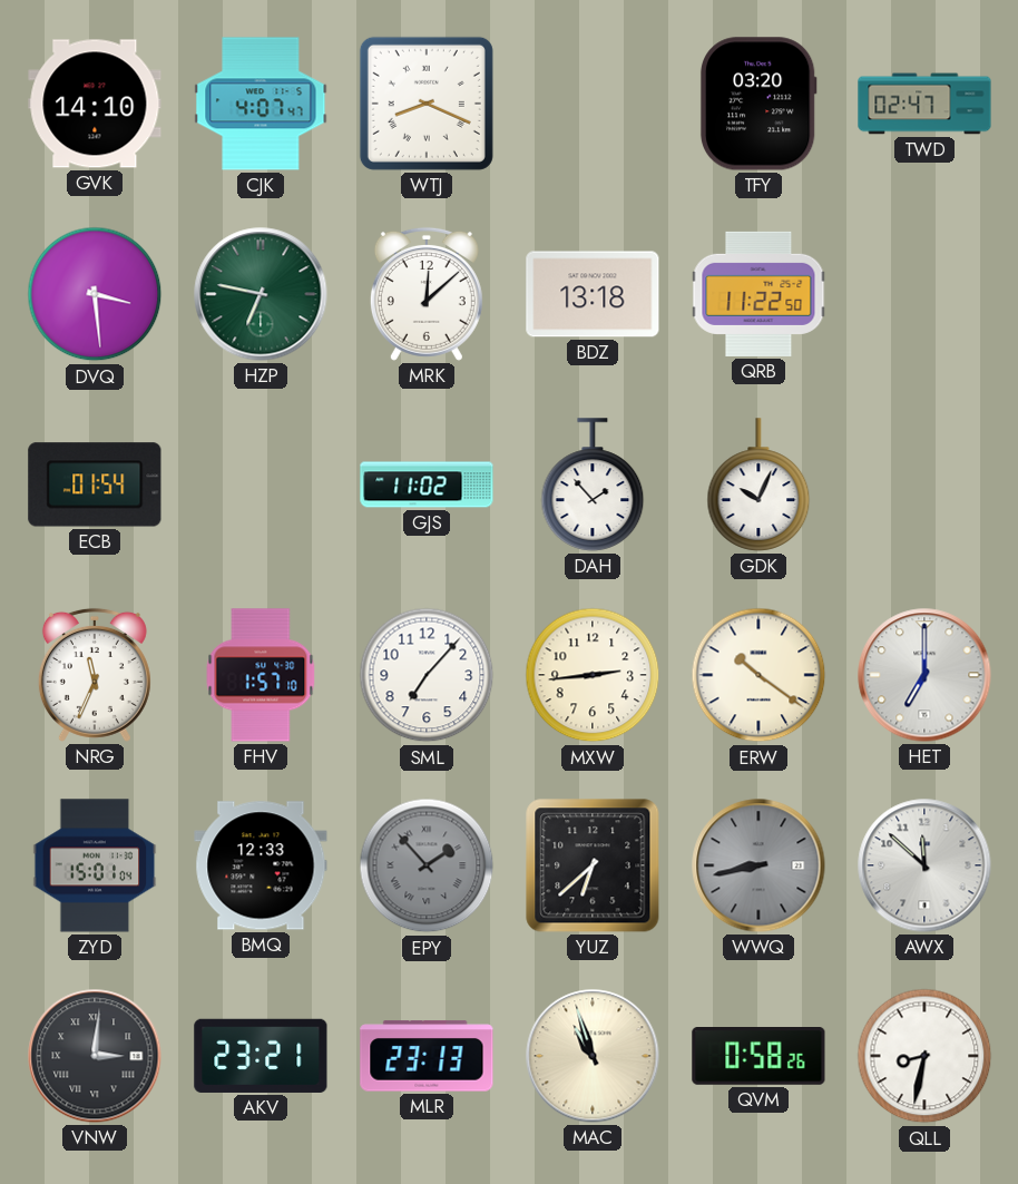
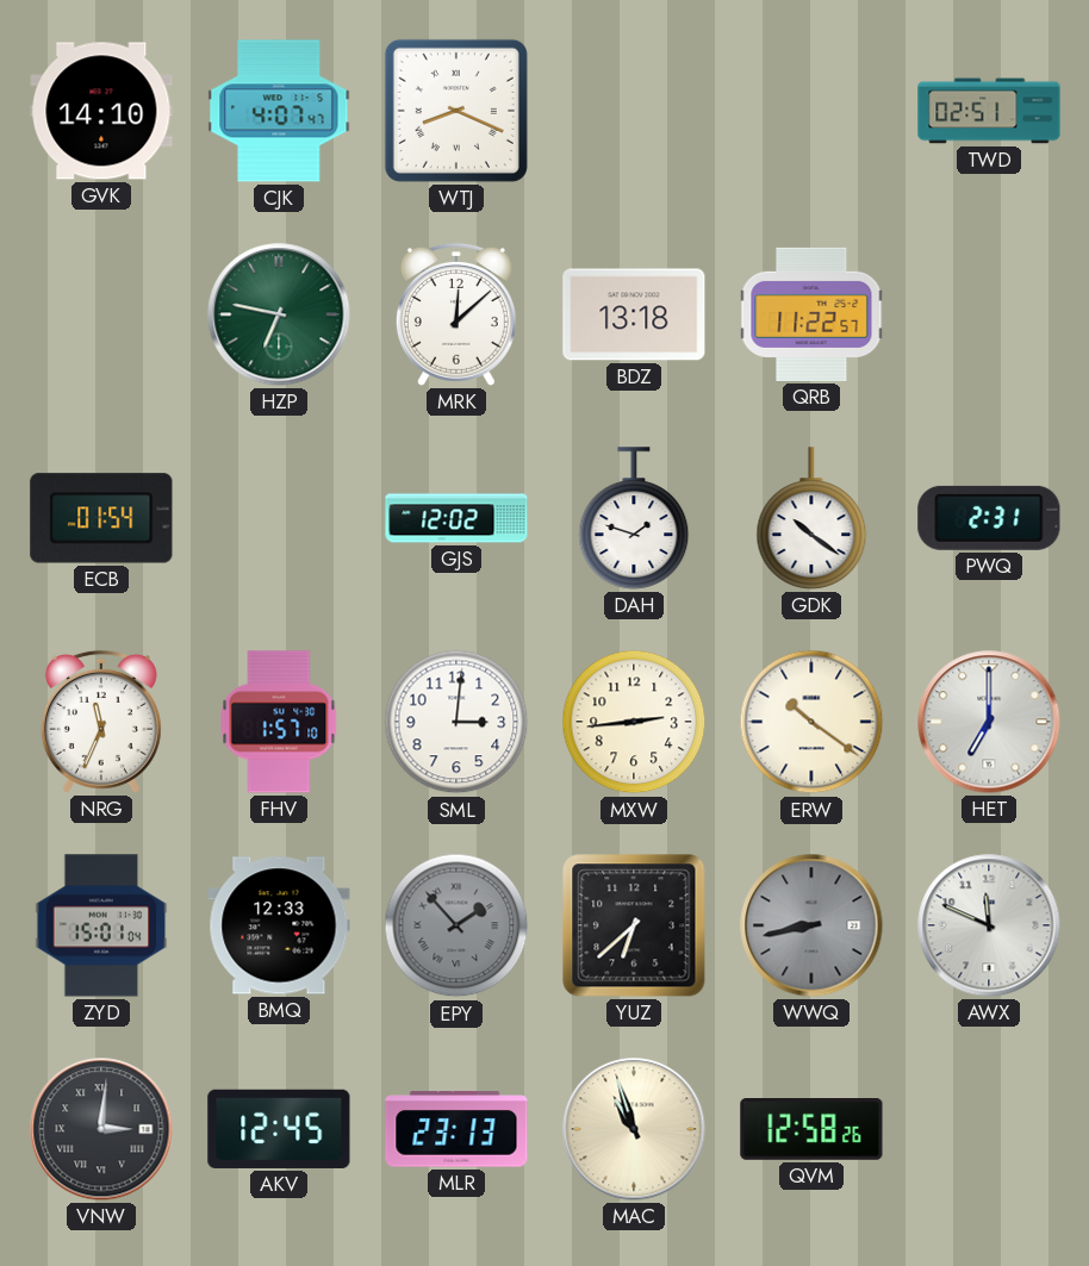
TFY: 03:20 -> none
TWD: 02:47 -> 02:51
DVQ: 3:29 -> none
QRB: 11:22:50 -> 11:22:57
GJS: 11:02 -> 12:02
DAH: 1:53 -> 1:48
GDK: 10:04 -> 10:21
PWQ: none -> 2:31
SML: 7:07 -> 3:01
AWX: 11:52 -> 11:49
AKV: 23:21 -> 12:45
QVM: 0:58 -> 12:58
QLL: 8:32 -> none
